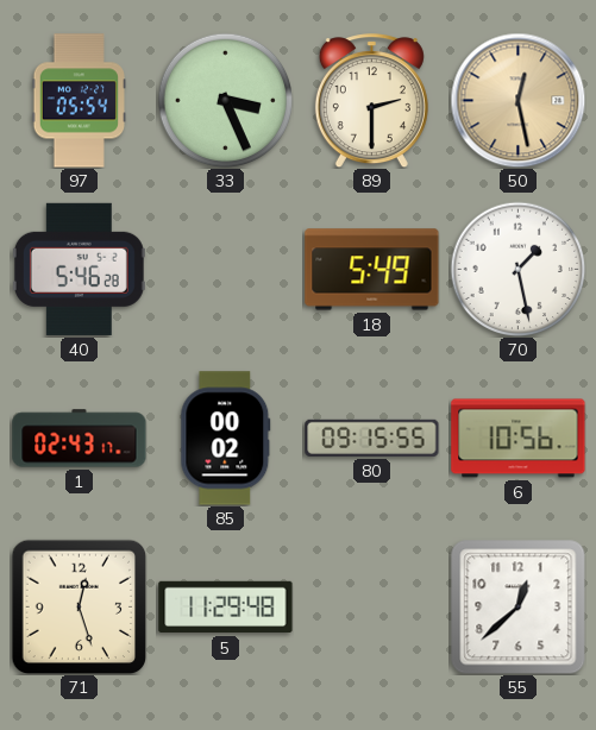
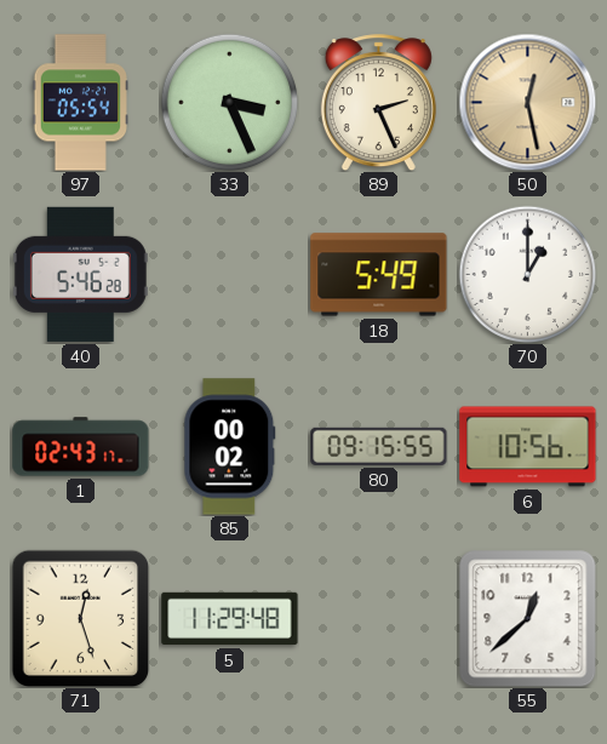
89: 2:30 -> 2:26
70: 1:28 -> 1:00
